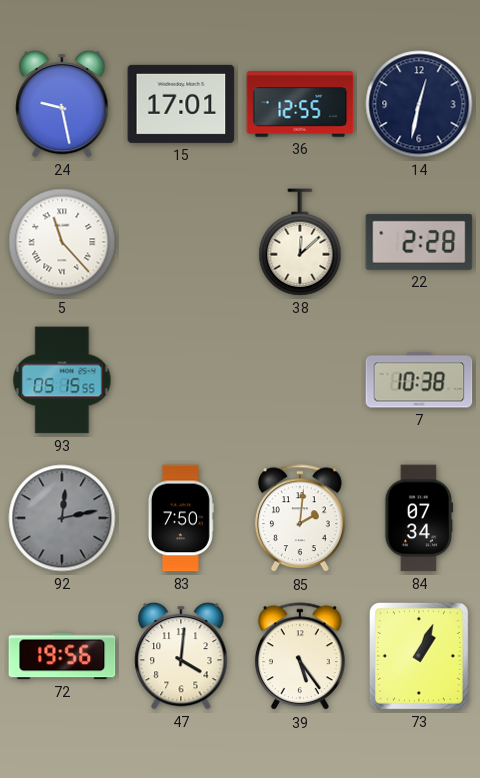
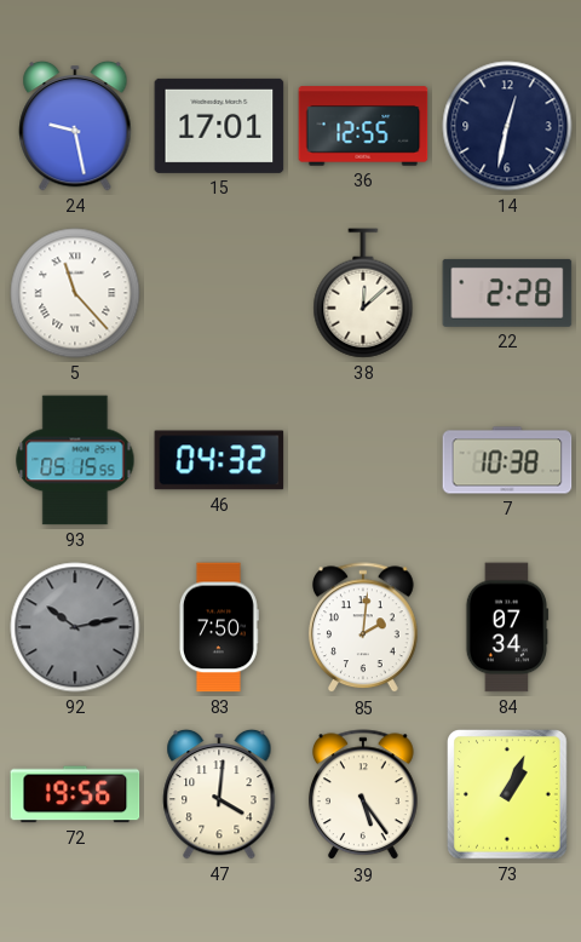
46: none -> 04:32
92: 12:13 -> 10:13
